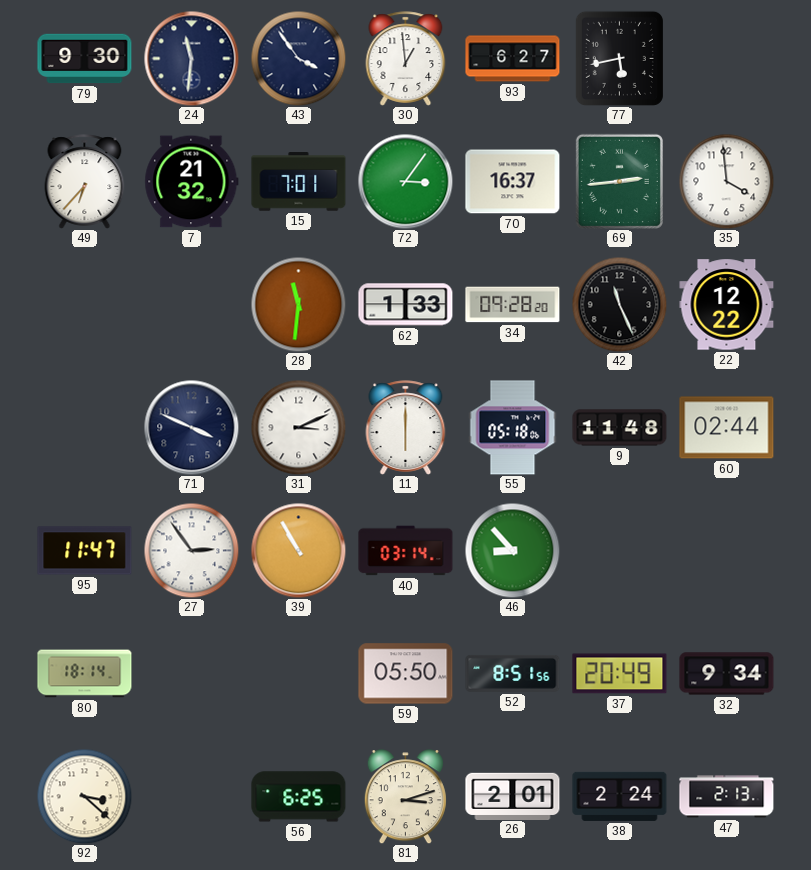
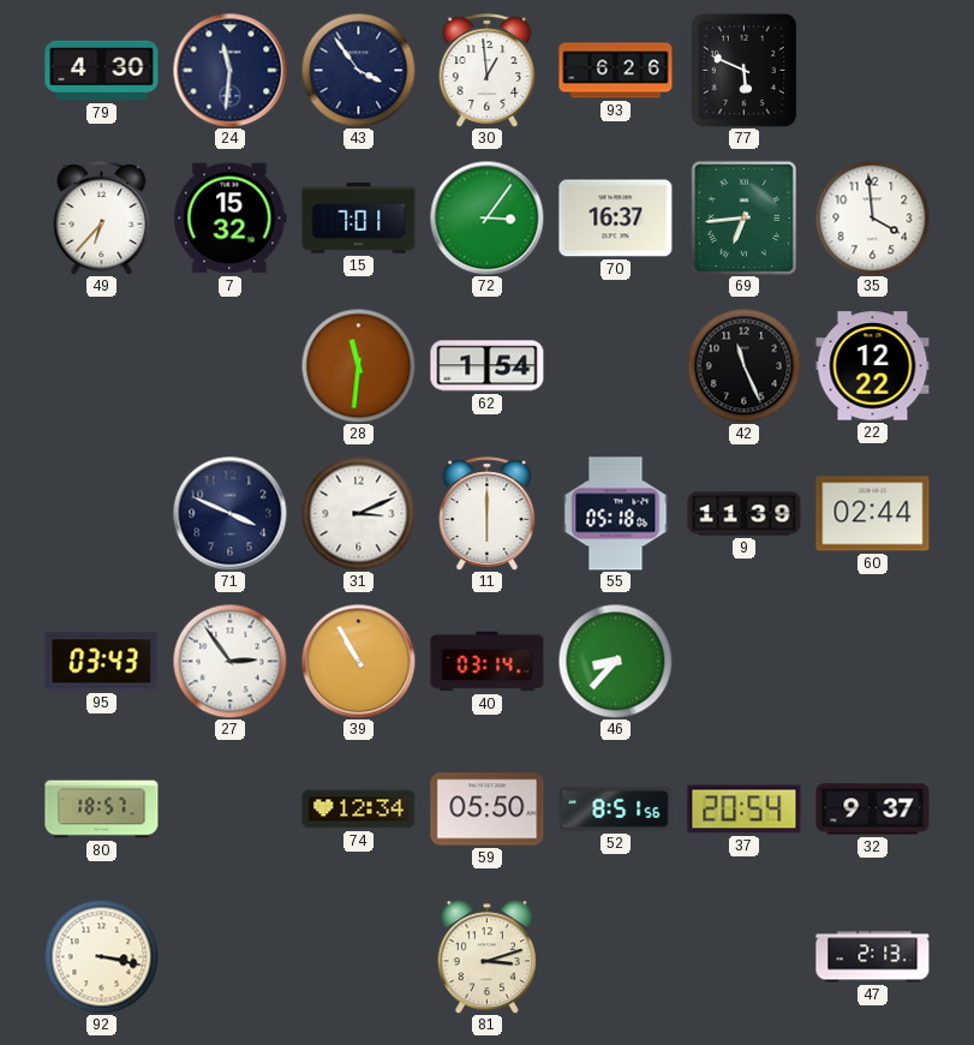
79: 9:30 -> 4:30
93: 6:27 -> 6:26
77: 5:43 -> 5:49
7: 21:32 -> 15:32
69: 2:44 -> 6:44
62: 1:33 -> 1:54
34: 09:28 -> none
9: 11:48 -> 11:39
95: 11:47 -> 03:43
46: 8:53 -> 8:37
80: 18:14 -> 18:57
74: none -> 12:34
37: 20:49 -> 20:54
32: 9:34 -> 9:37
92: 3:22 -> 3:17
56: 6:25 -> none
26: 2:01 -> none
38: 2:24 -> none
